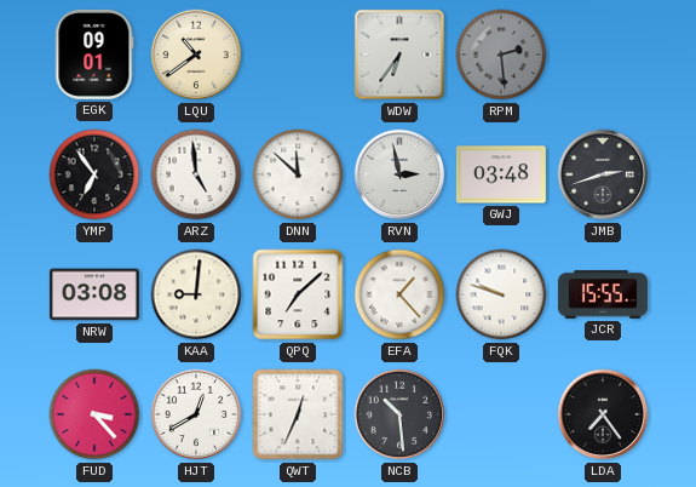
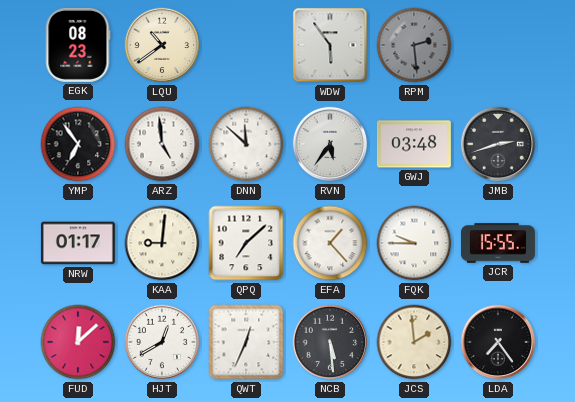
EGK: 09:01 -> 08:23
WDW: 6:36 -> 5:54
RVN: 2:58 -> 5:36
NRW: 03:08 -> 01:17
FQK: 9:48 -> 9:45
FUD: 3:23 -> 12:08
NCB: 10:29 -> 5:29
JCS: none -> 1:59
